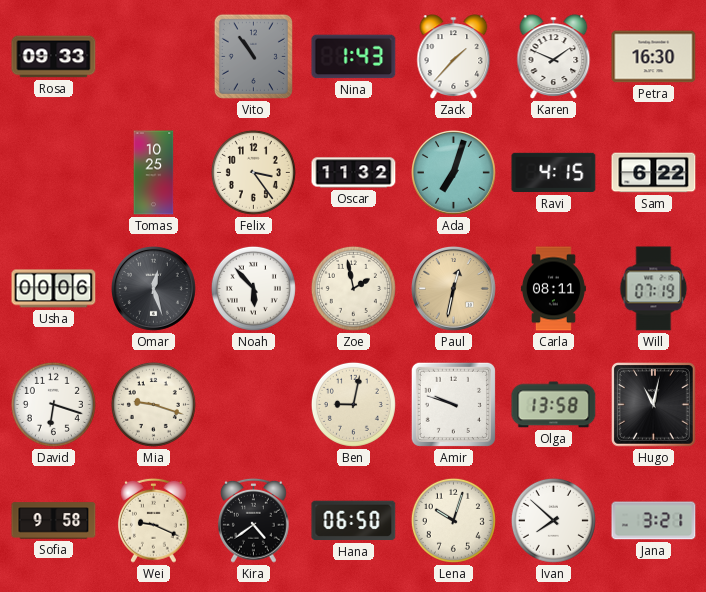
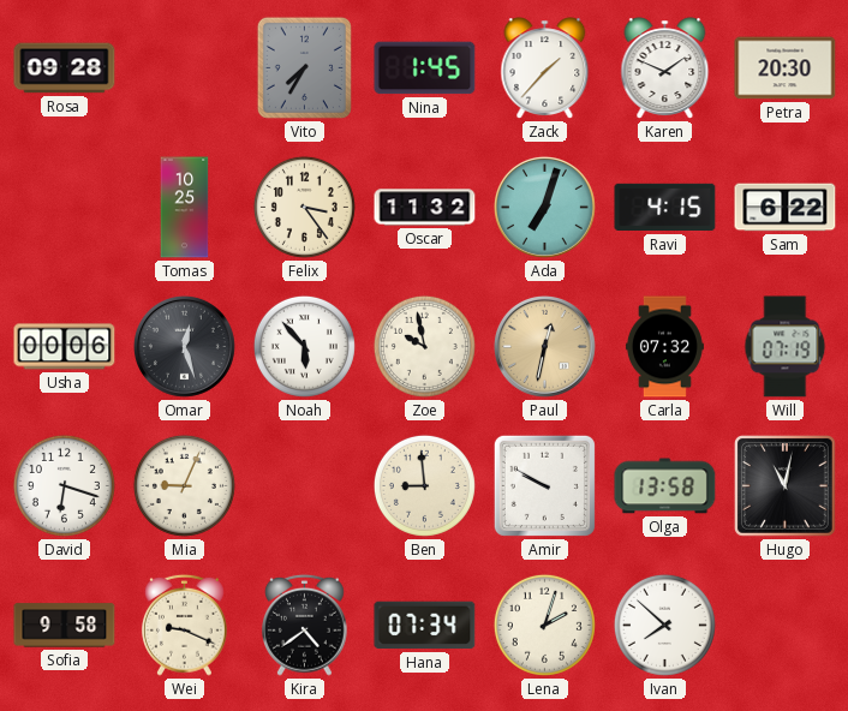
Rosa: 09:33 -> 09:28
Vito: 10:54 -> 7:35
Nina: 1:43 -> 1:45
Petra: 16:30 -> 20:30
Zoe: 1:58 -> 9:58
Carla: 08:11 -> 07:32
Mia: 9:18 -> 9:04
Ben: 9:02 -> 8:59
Amir: 9:48 -> 9:50
Hana: 06:50 -> 07:34
Lena: 10:03 -> 2:03
Jana: 3:21 -> none
